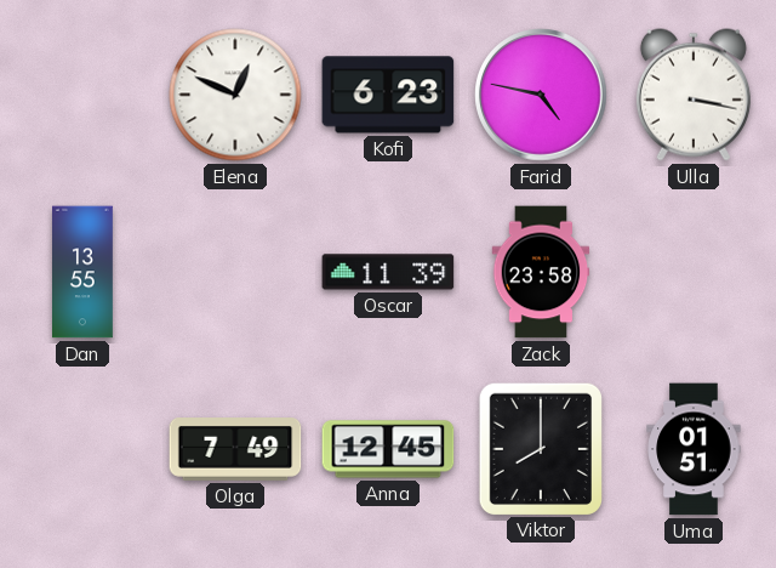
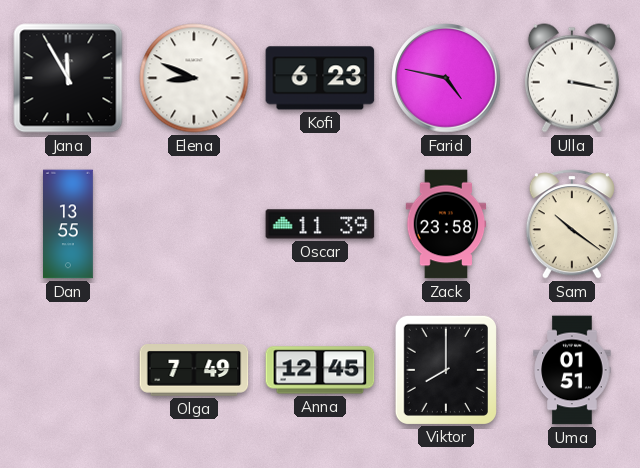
Jana: none -> 11:55
Elena: 12:49 -> 8:49
Sam: none -> 10:21
